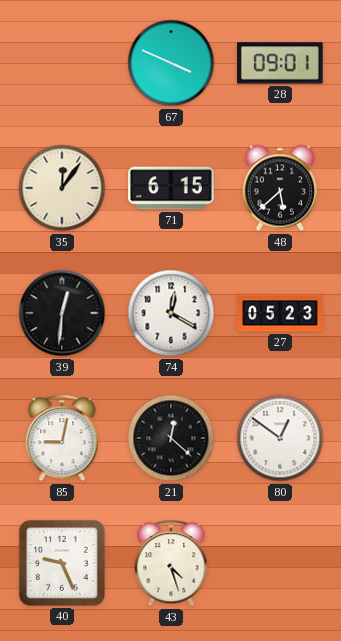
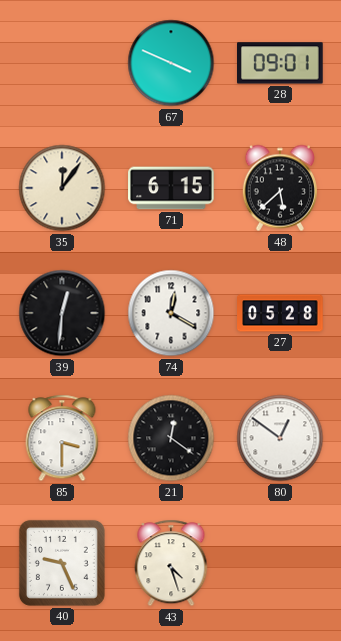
27: 05:23 -> 05:28
85: 9:02 -> 3:30
21: 12:22 -> 12:21
